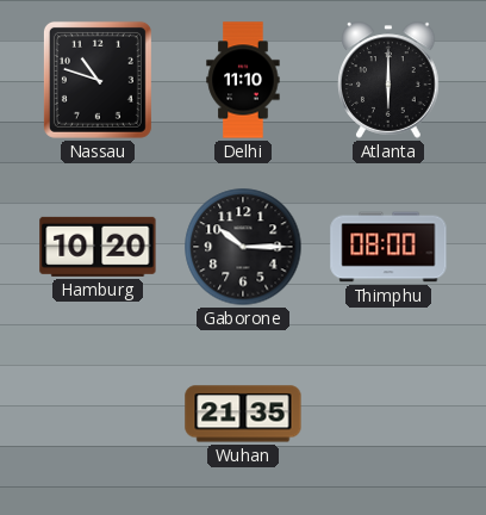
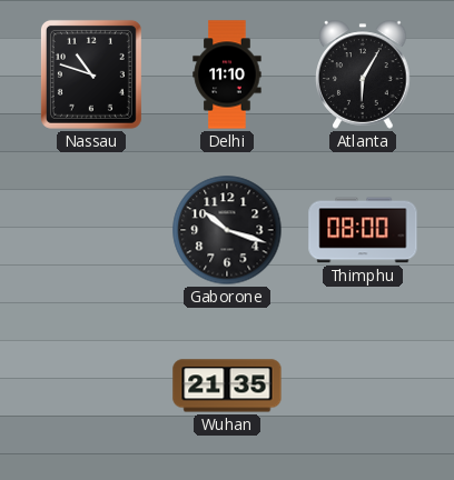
Atlanta: 6:00 -> 6:05
Hamburg: 10:20 -> none
Gaborone: 10:15 -> 10:18
